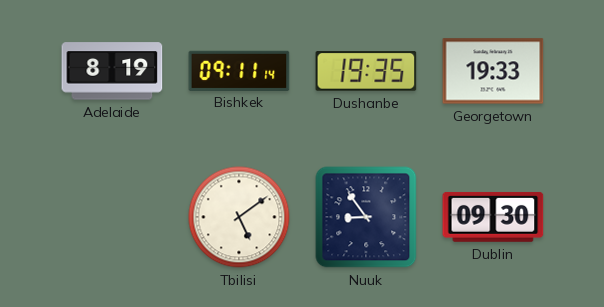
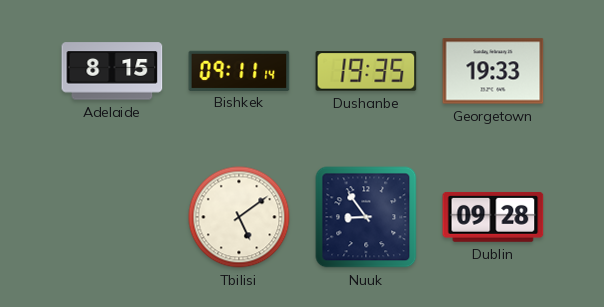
Adelaide: 8:19 -> 8:15
Dublin: 09:30 -> 09:28
